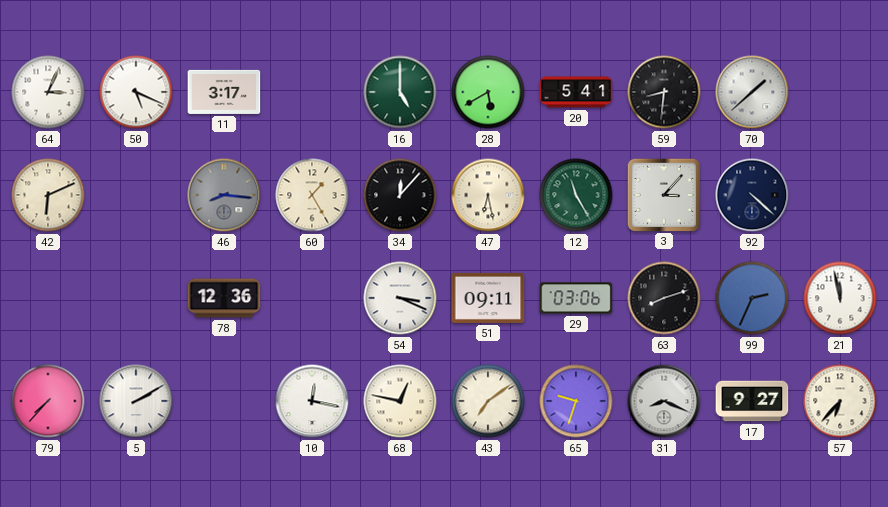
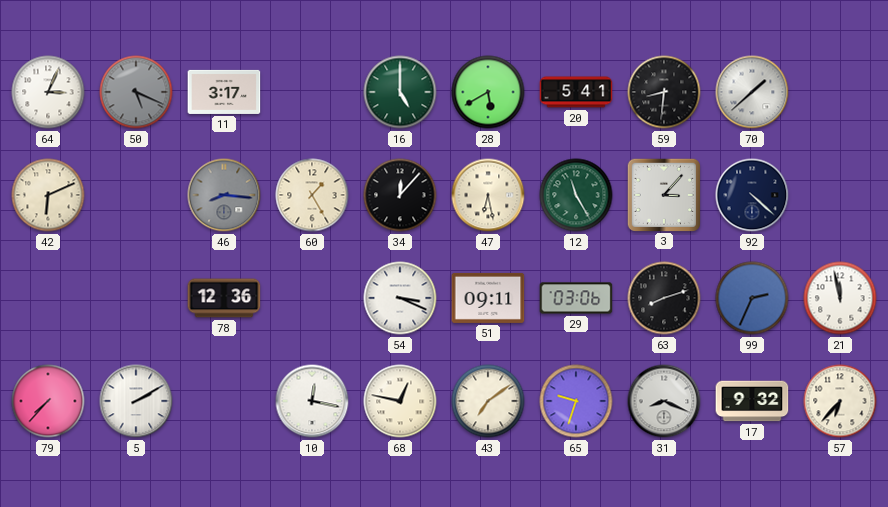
50 dial: white -> grey
17: 9:27 -> 9:32
